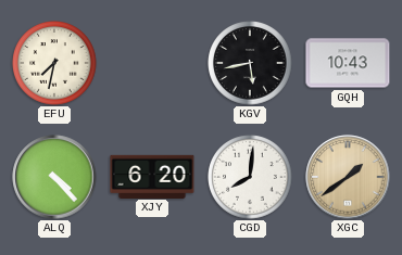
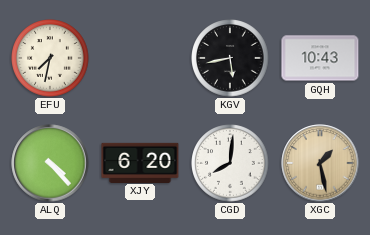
XGC: 1:39 -> 1:28
